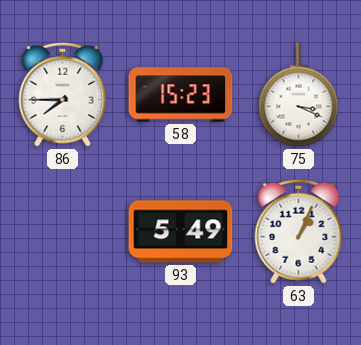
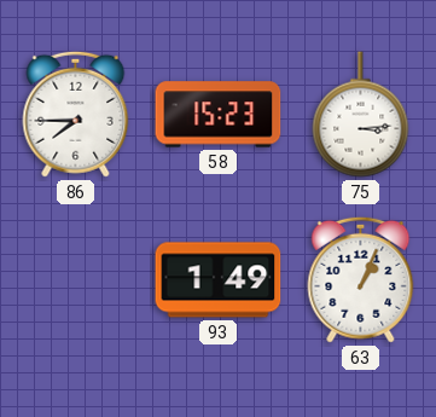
75: 3:19 -> 3:14
93: 5:49 -> 1:49
